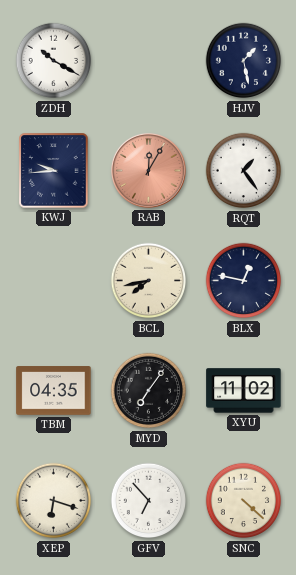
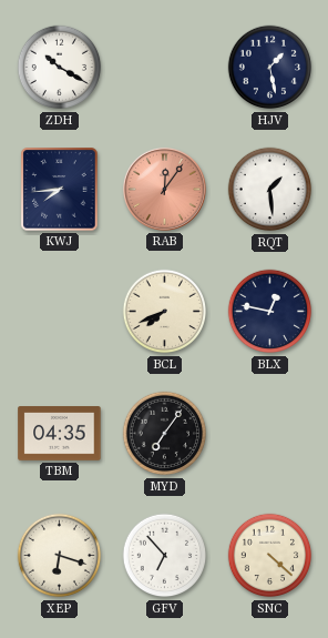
KWJ: 9:44 -> 7:44
RAB: 12:05 -> 12:06
RQT: 1:24 -> 1:29
BCL: 7:43 -> 7:41
XYU: 11:02 -> none
